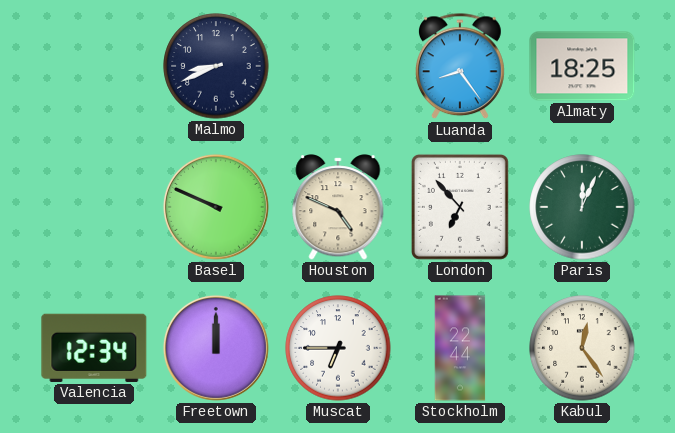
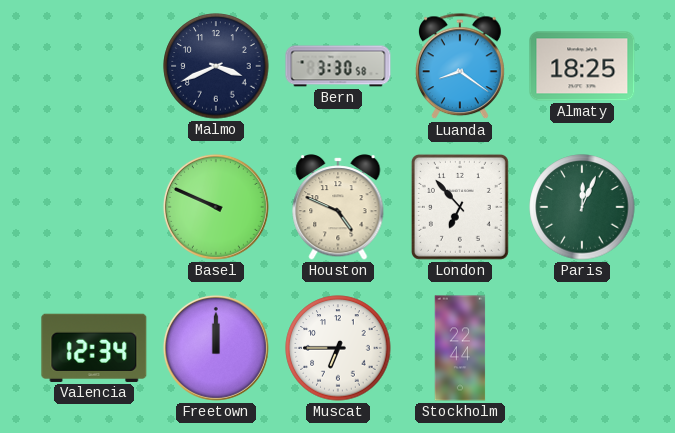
Malmo: 8:41 -> 3:41
Bern: none -> 3:30
Luanda: 8:24 -> 8:21
Kabul: 12:24 -> none
